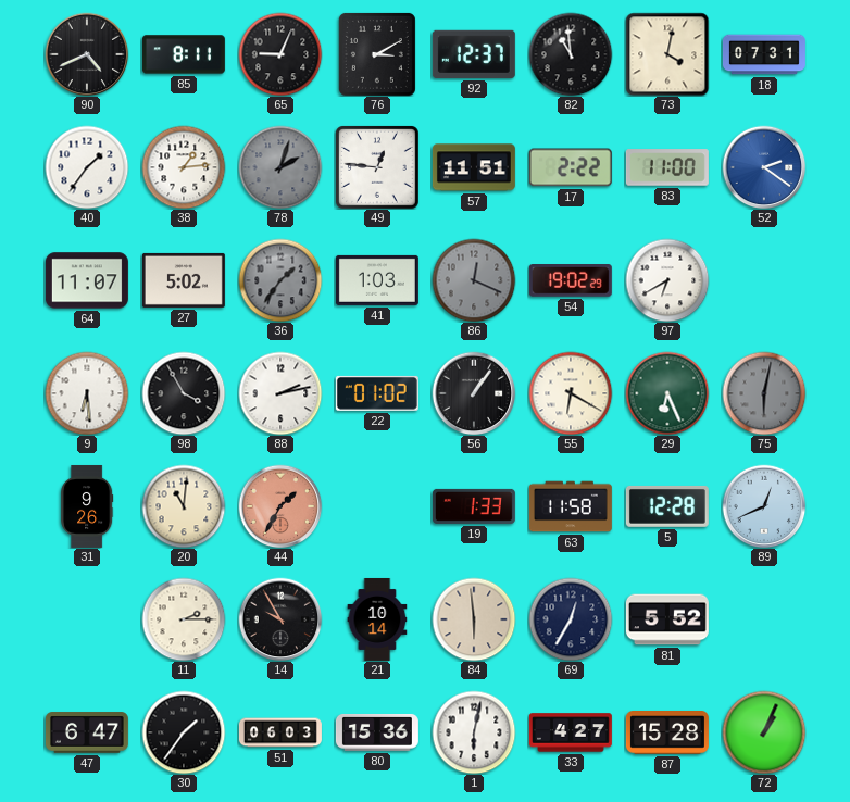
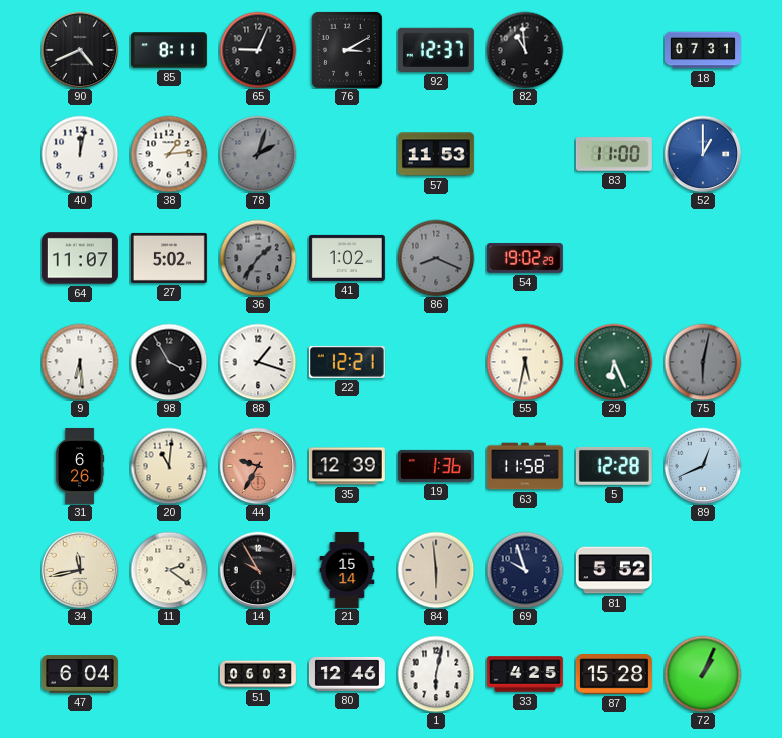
73: 4:02 -> none
40: 1:36 -> 12:02
49: 12:46 -> none
57: 11:51 -> 11:53
17: 2:22 -> none
52: 2:21 -> 1:00
41: 1:03 -> 1:02
86: 12:19 -> 8:19
97: 6:40 -> none
88: 2:13 -> 1:18
22: 01:02 -> 12:21
56: 1:06 -> none
55: 6:20 -> 5:32
31: 9:26 -> 6:26
44: 1:35 -> 9:35
35: none -> 12:39
19: 1:33 -> 1:36
34: none -> 11:43
11: 2:15 -> 2:21
21: 10:14 -> 15:14
69: 12:35 -> 9:57
47: 6:47 -> 6:04
30: 1:36 -> none
80: 15:36 -> 12:46
33: 4:27 -> 4:25
